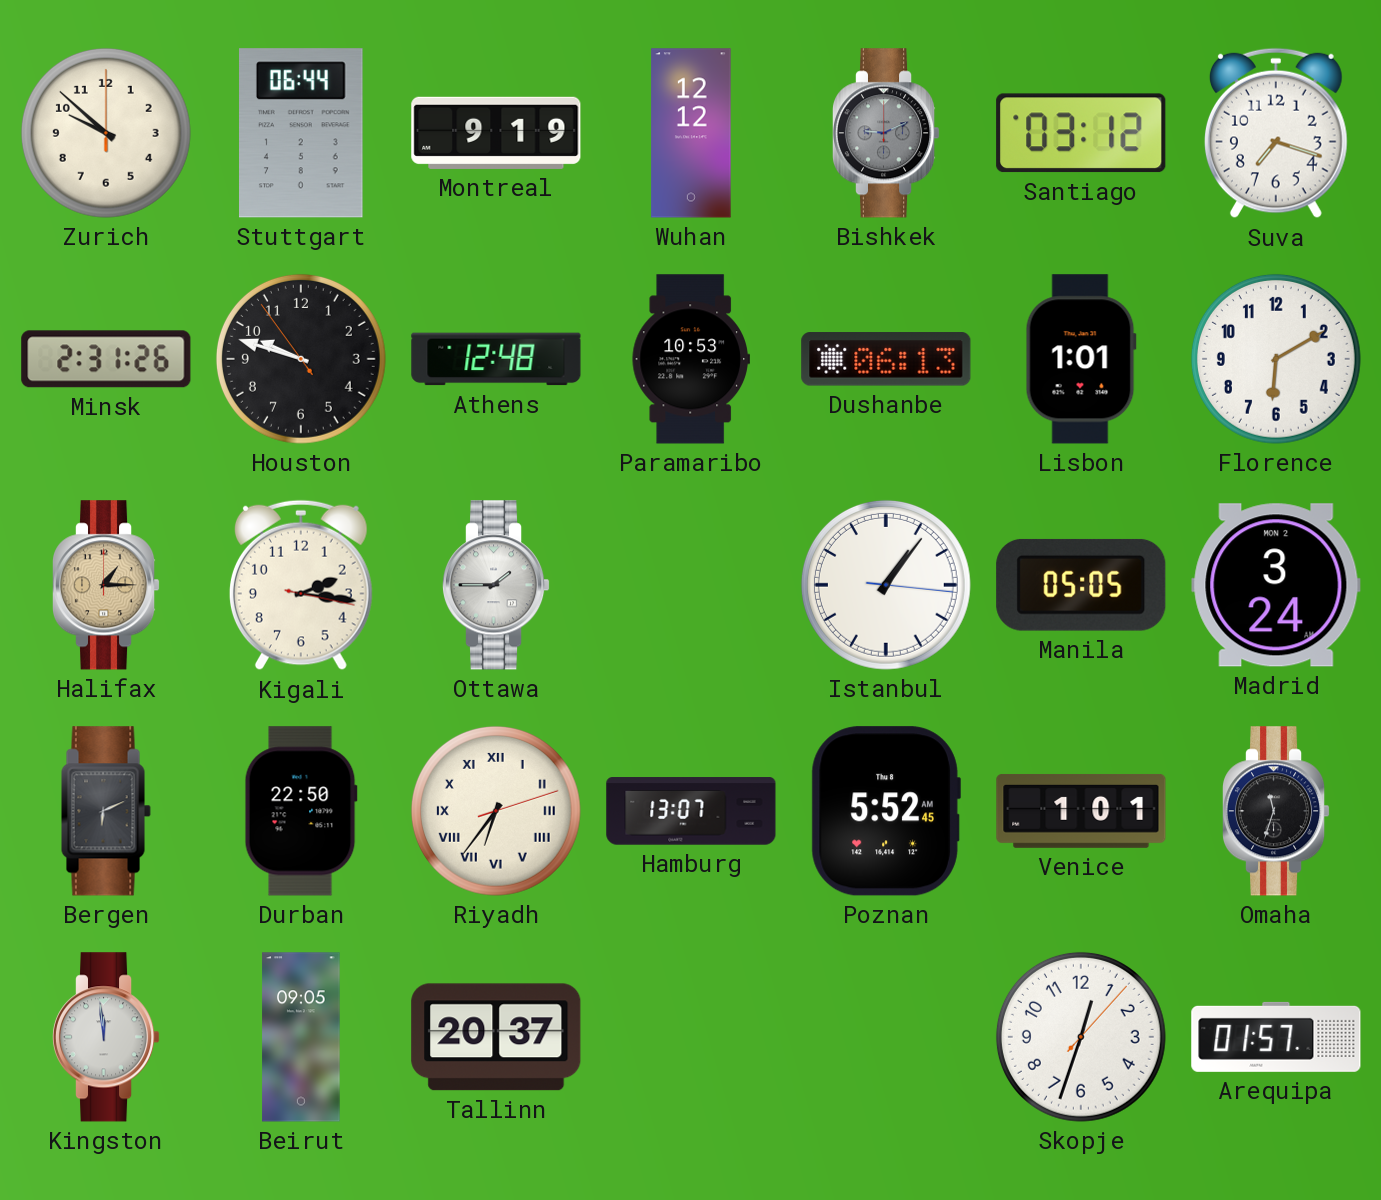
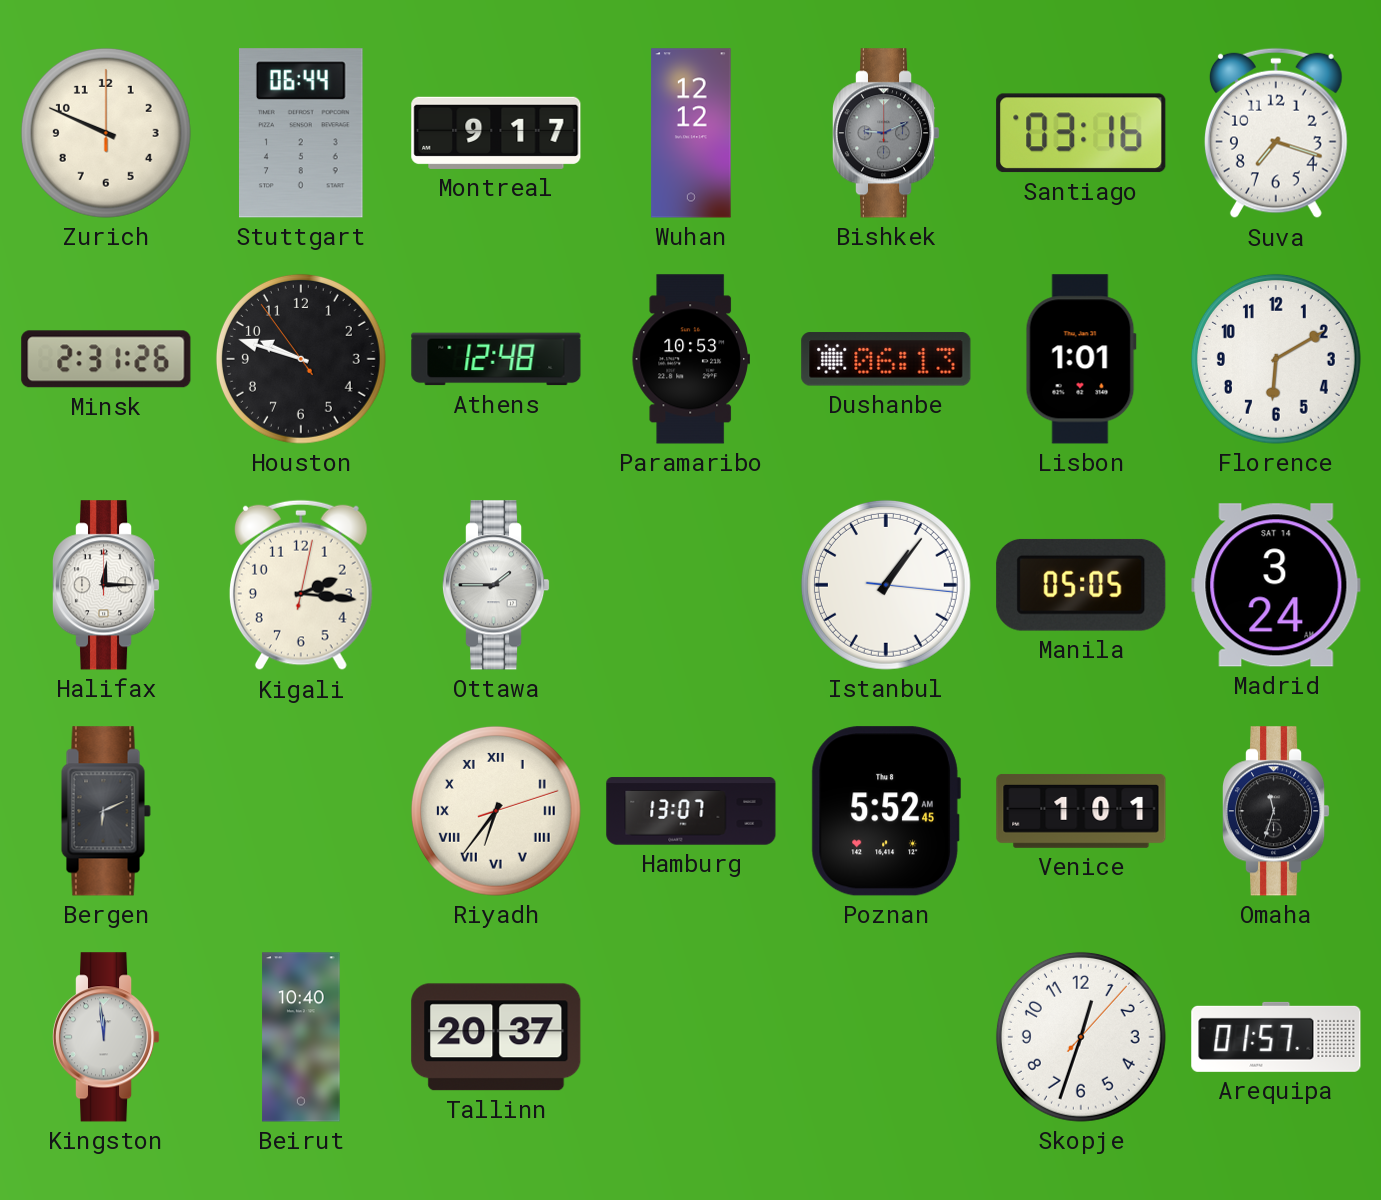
Zurich: 9:52 -> 9:49
Montreal: 9:19 -> 9:17
Santiago: 03:12 -> 03:16
Halifax: 1:15 -> 12:15
Halifax dial: champagne -> white
Kigali: 2:16:17 -> 2:16:02
Madrid date: MON 2 -> SAT 14
Durban: 22:50 -> none
Beirut: 09:05 -> 10:40
